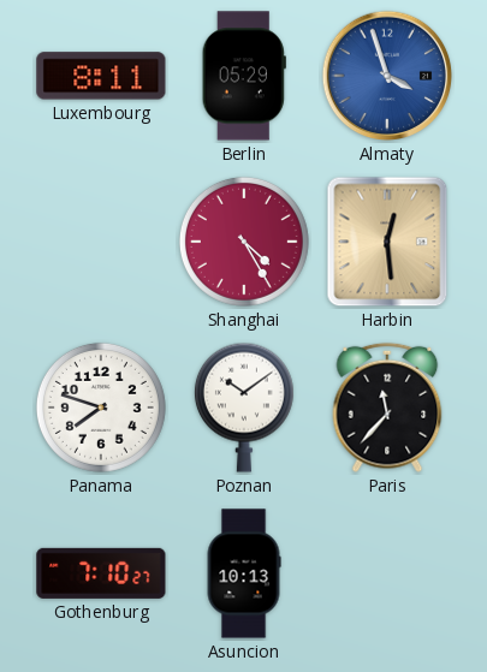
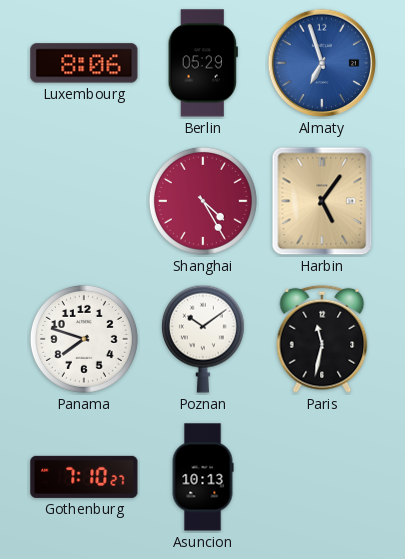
Luxembourg: 8:11 -> 8:06
Almaty: 3:57 -> 6:57
Harbin: 12:29 -> 5:06
Paris: 11:37 -> 11:32
